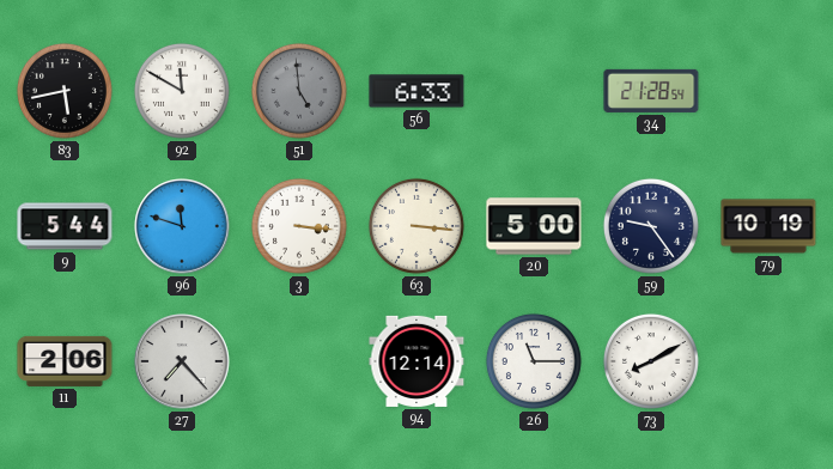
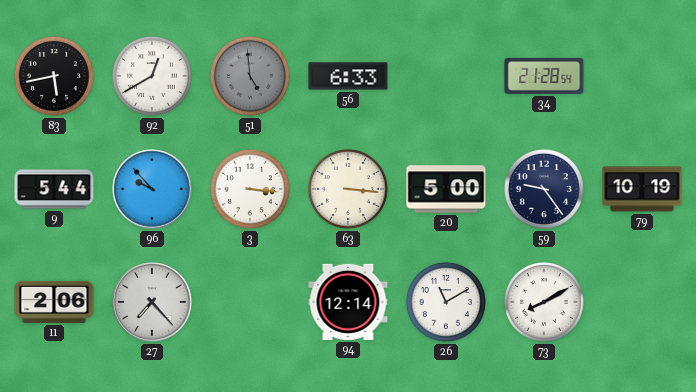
92: 11:50 -> 12:40
96: 11:48 -> 9:53
26: 11:15 -> 11:10
